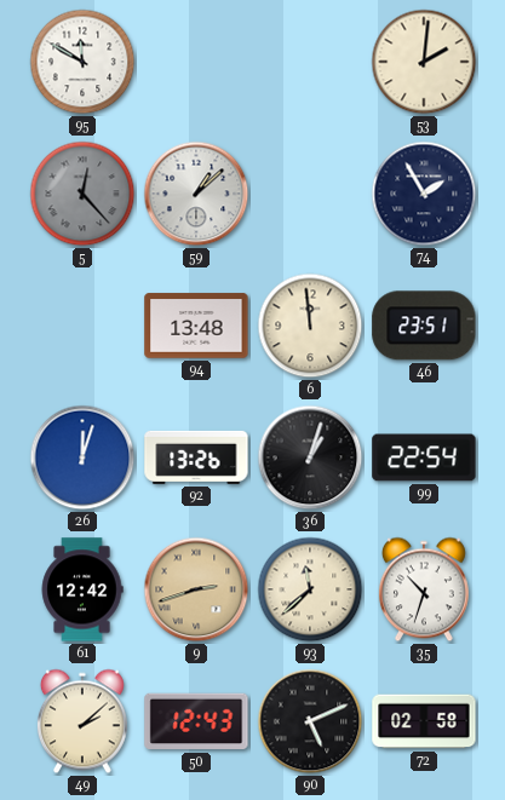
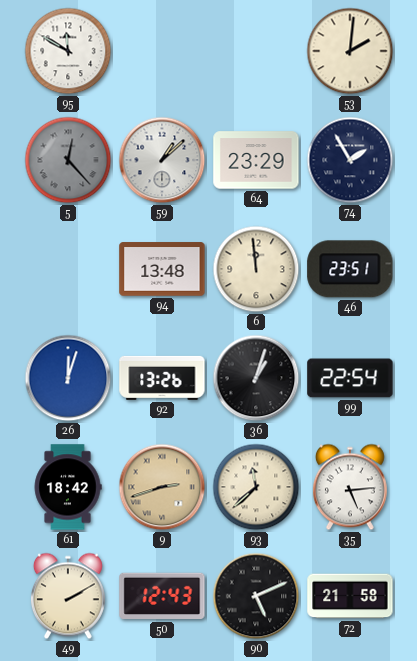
64: none -> 23:29
61: 12:42 -> 18:42
35: 10:33 -> 5:14
49: 2:08 -> 2:10
72: 02:58 -> 21:58
